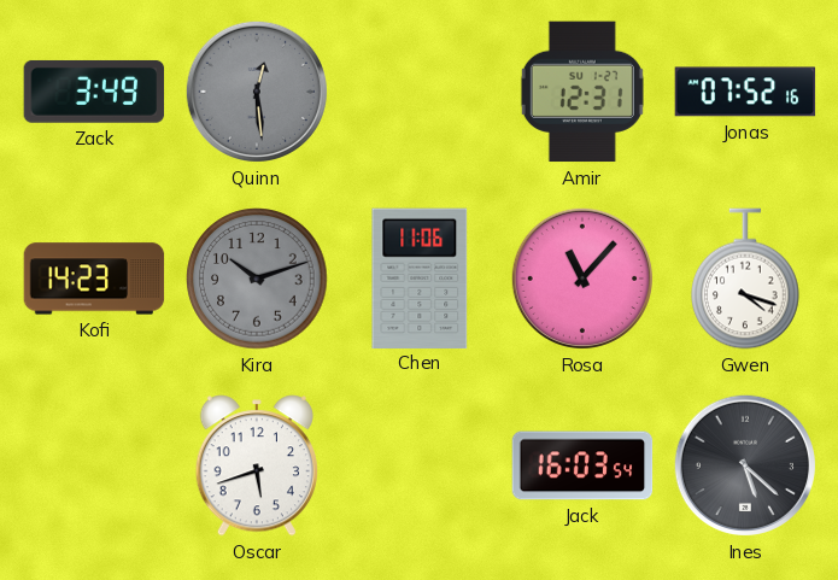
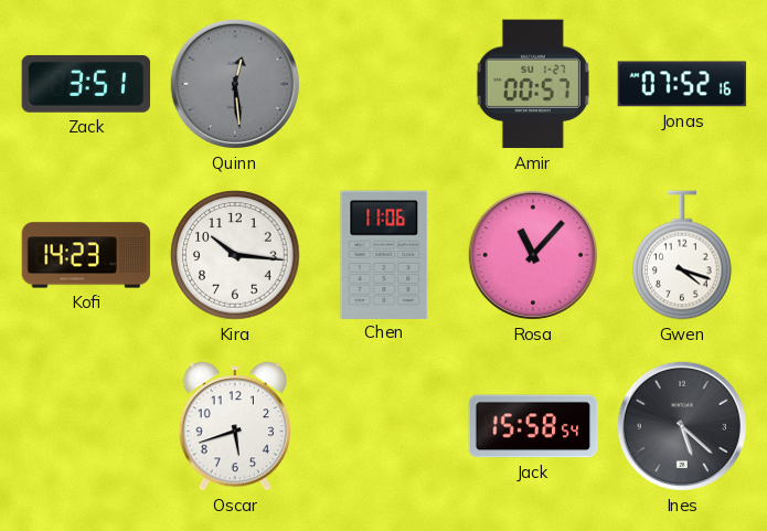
Zack: 3:49 -> 3:51
Amir: 12:31 -> 00:57
Kira: 10:12 -> 10:16
Kira dial: grey -> white
Jack: 16:03 -> 15:58
